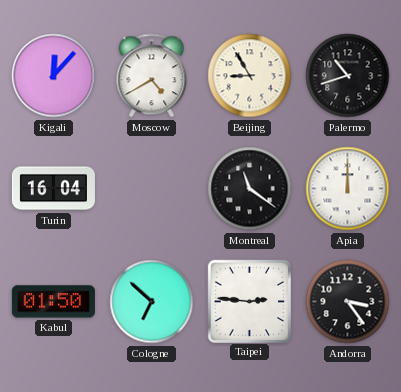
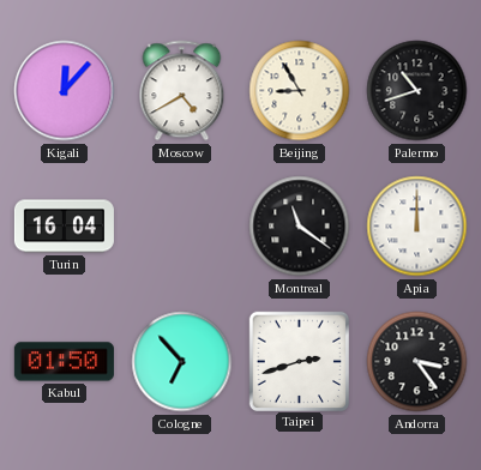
Cologne: 6:52 -> 6:53
Taipei: 2:46 -> 2:42
